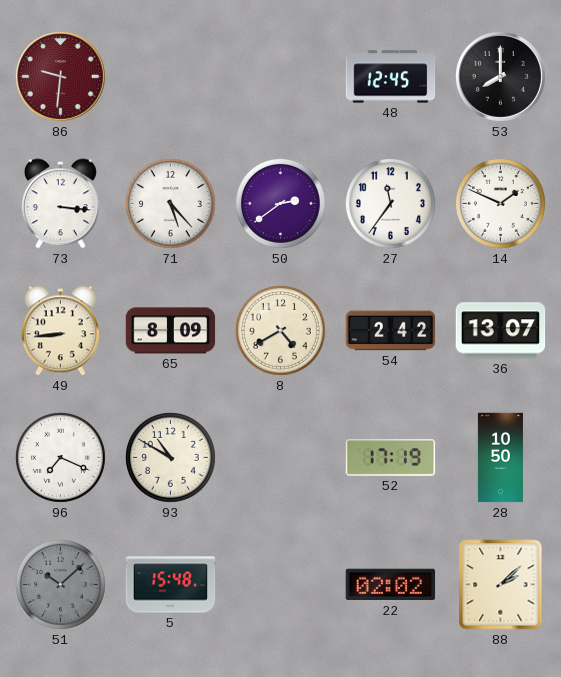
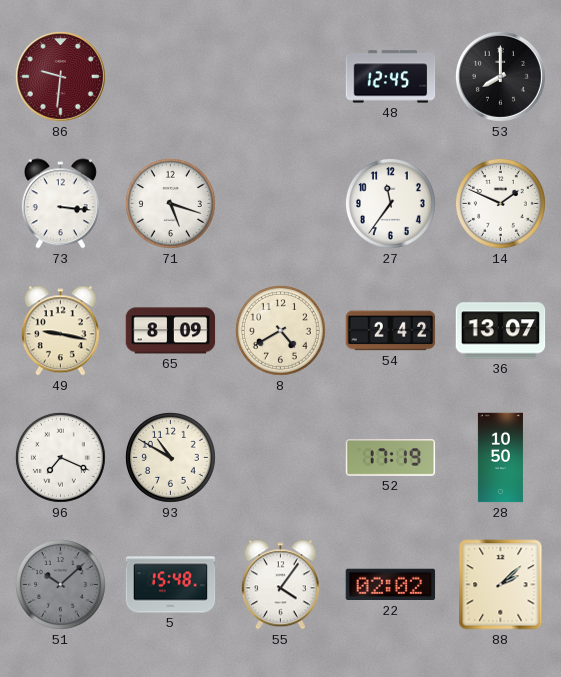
71: 5:23 -> 5:18
50: 2:39 -> none
49: 8:44 -> 9:17
55: none -> 4:06
